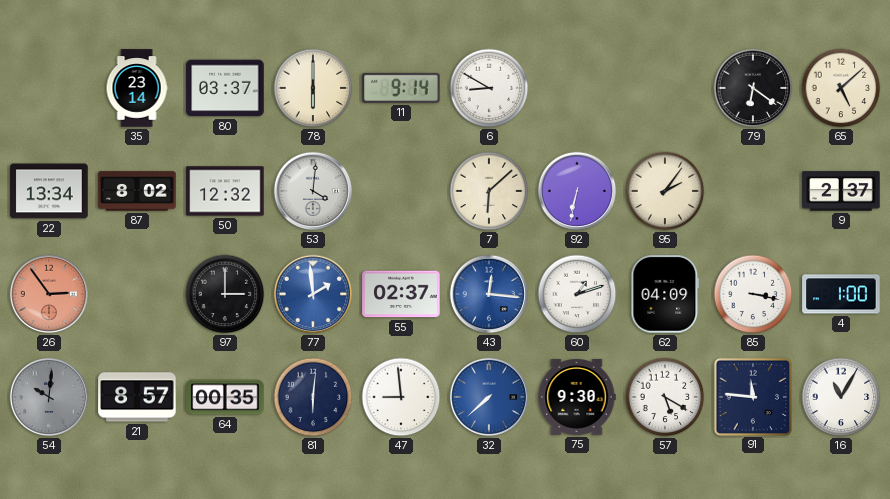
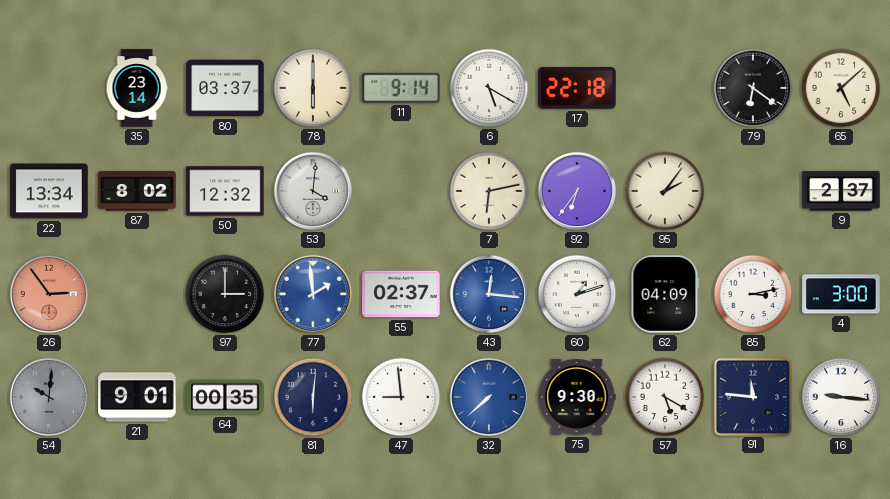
6: 8:50 -> 5:20
17: none -> 22:18
7: 6:08 -> 6:13
92: 6:32 -> 6:36
85: 3:17 -> 3:13
4: 1:00 -> 3:00
21: 8:57 -> 9:01
16: 11:05 -> 9:16
